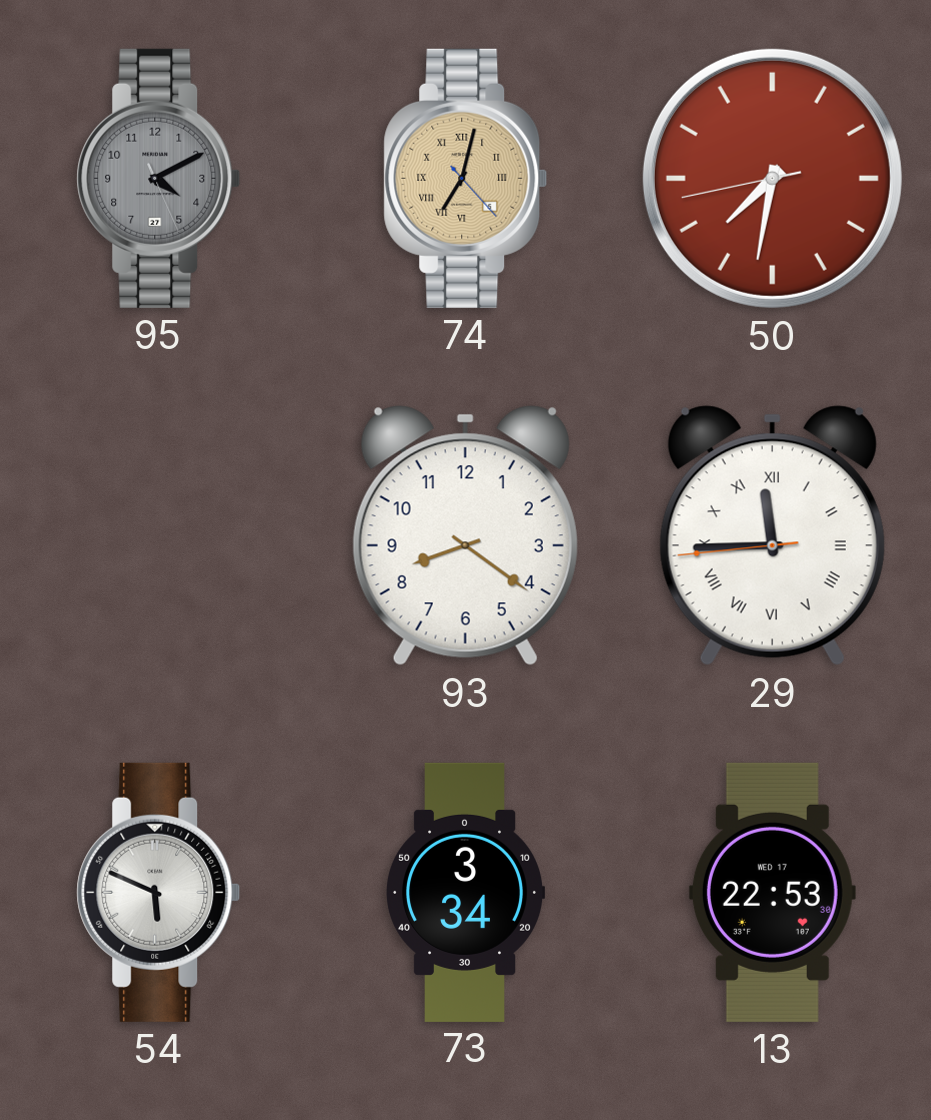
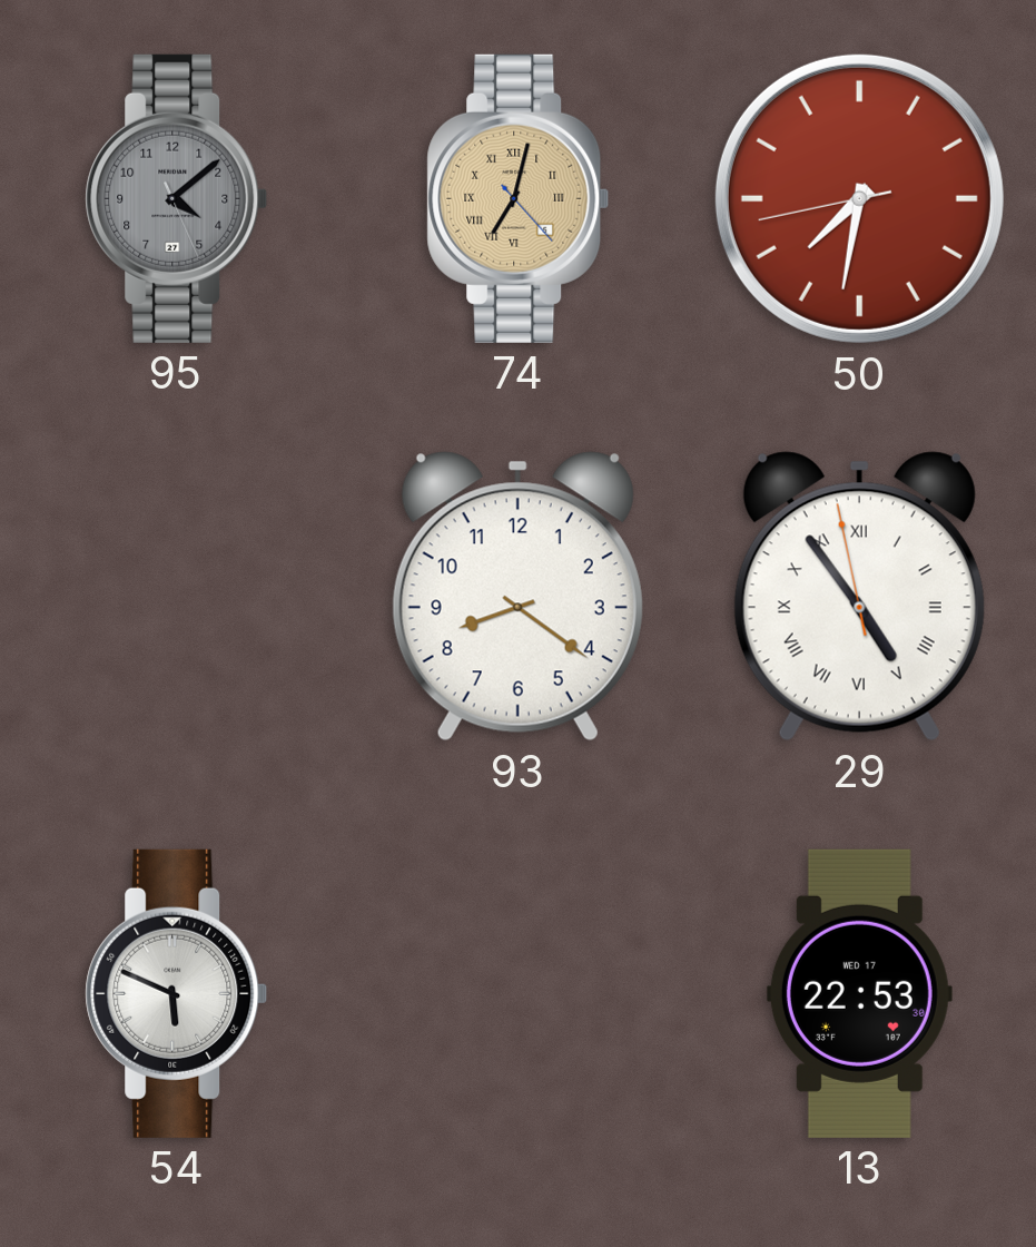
95: 4:10 -> 4:08
29: 11:44 -> 4:53
73: 3:34 -> none
